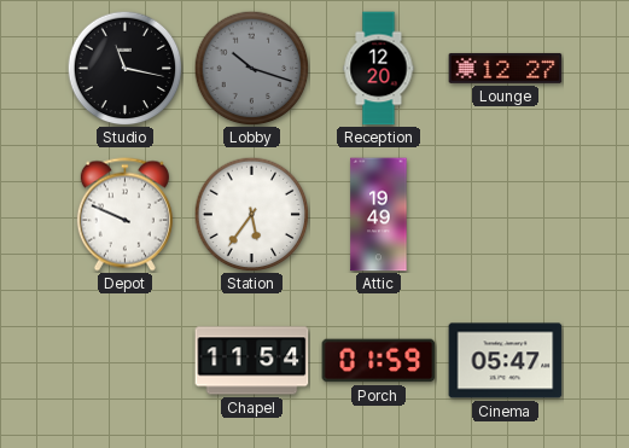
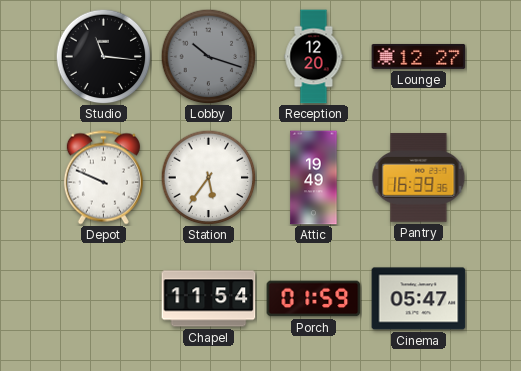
Studio: 11:17 -> 11:16
Pantry: none -> 16:39
